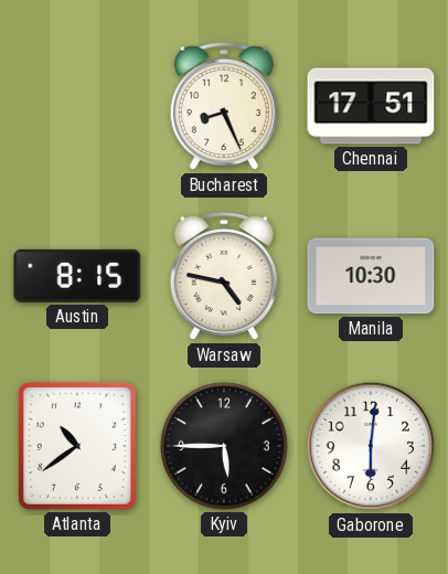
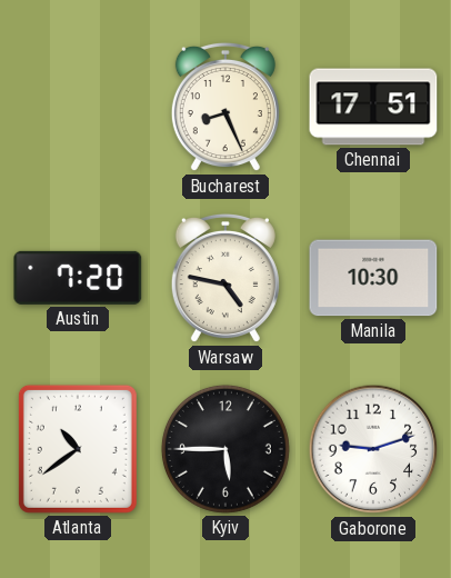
Austin: 8:15 -> 7:20
Gaborone: 6:01 -> 9:12
